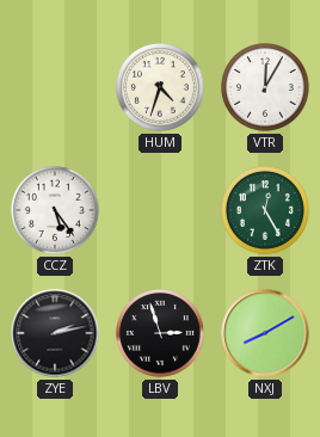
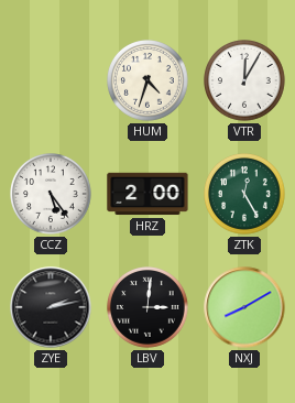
HRZ: none -> 2:00
LBV: 2:57 -> 3:01
